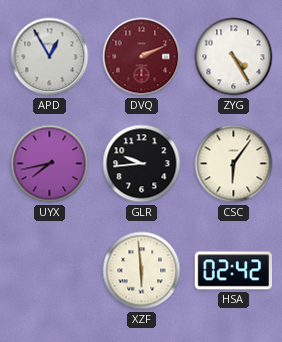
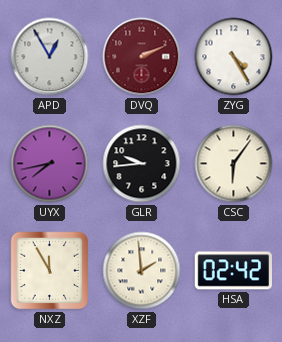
NXZ: none -> 11:55
XZF: 5:59 -> 1:59
